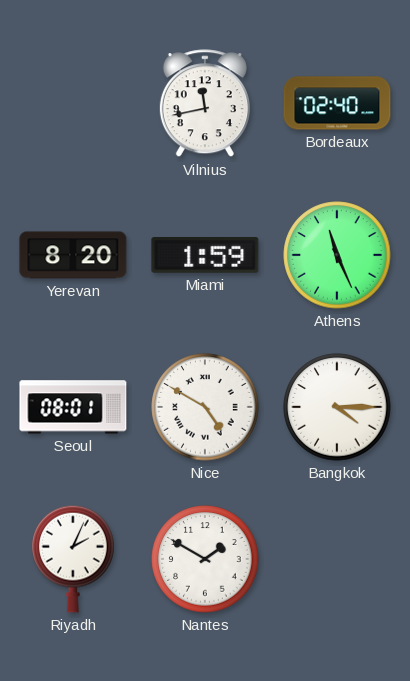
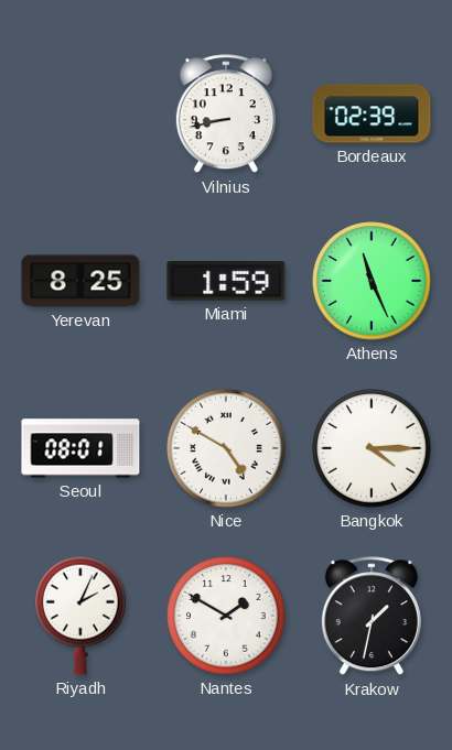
Vilnius: 11:43 -> 8:43
Bordeaux: 02:40 -> 02:39
Yerevan: 8:20 -> 8:25
Krakow: none -> 1:32
